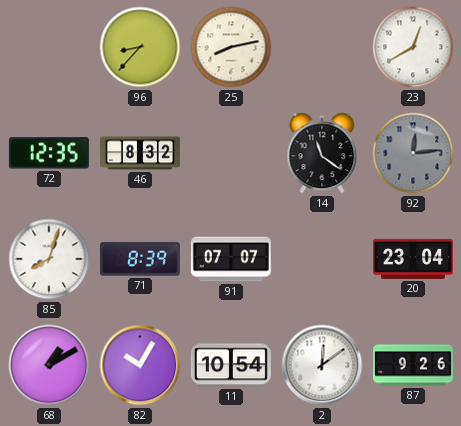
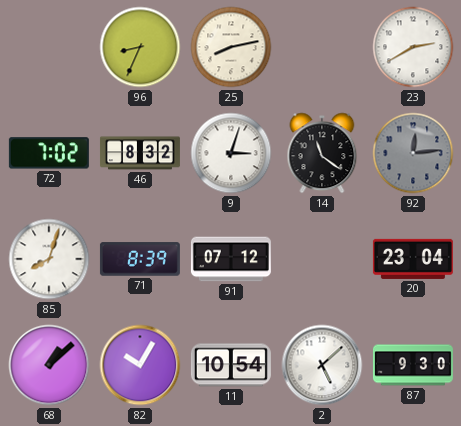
96: 8:37 -> 8:34
23: 12:40 -> 2:40
72: 12:35 -> 7:02
9: none -> 3:03
91: 07:07 -> 07:12
68: 1:10 -> 1:08
2: 12:09 -> 5:08
87: 9:26 -> 9:30
